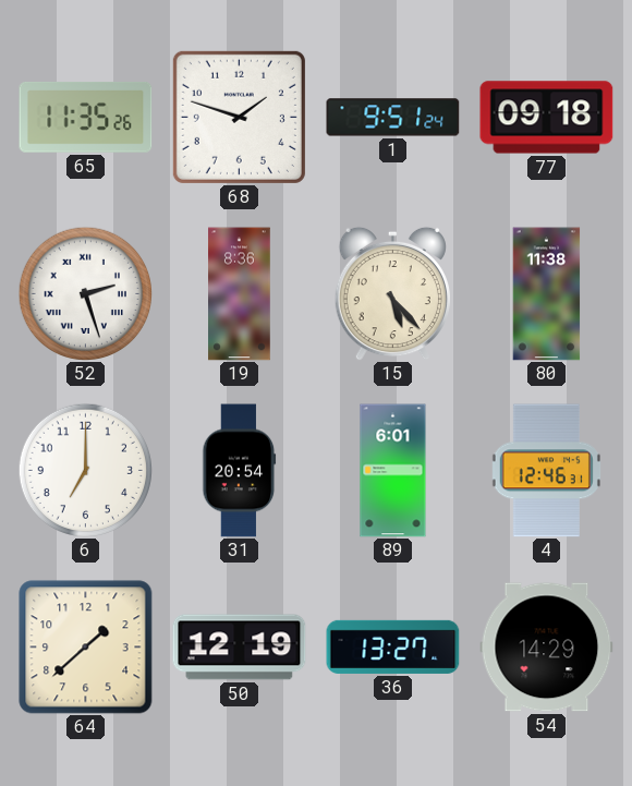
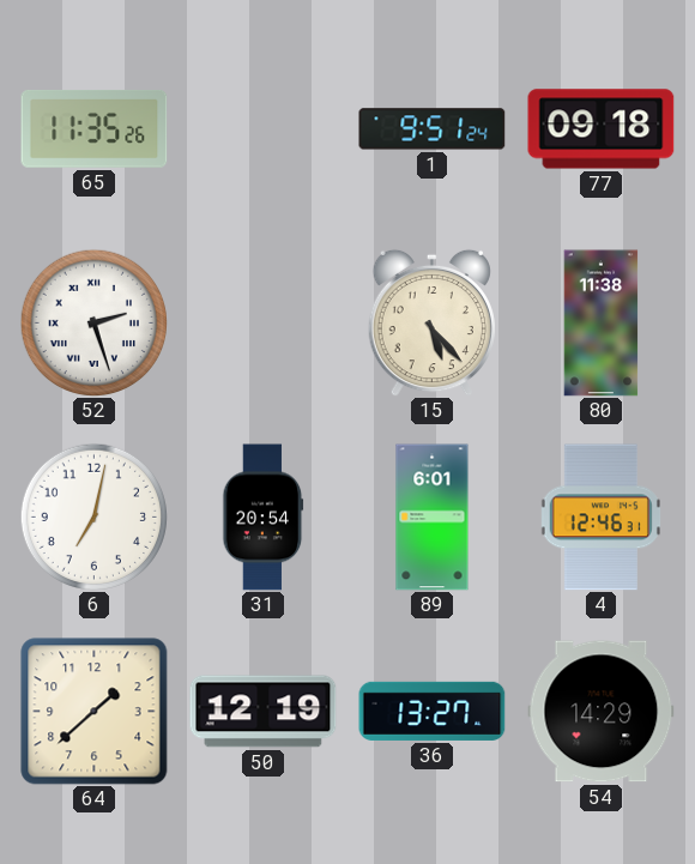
68: 1:48 -> none
19: 8:36 -> none
6: 7:00 -> 7:02
